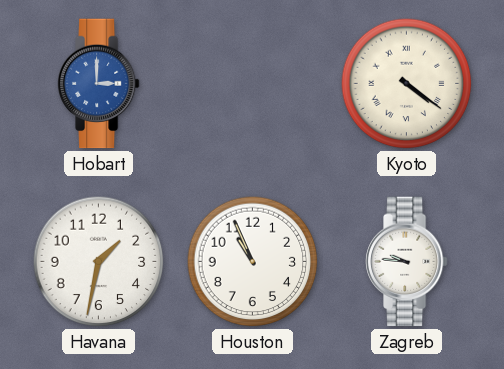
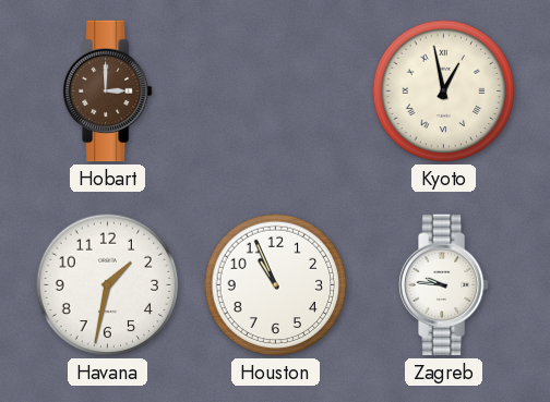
Hobart dial: blue -> brown
Kyoto: 4:21 -> 12:58
